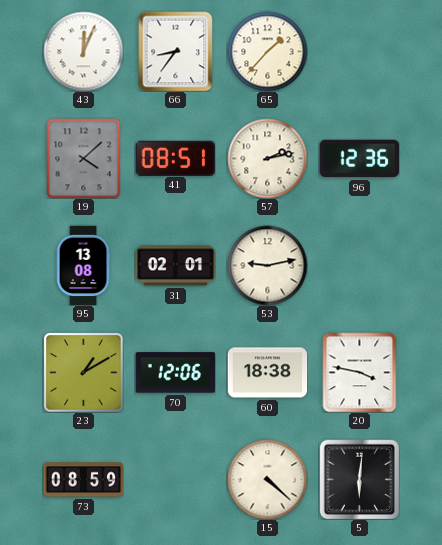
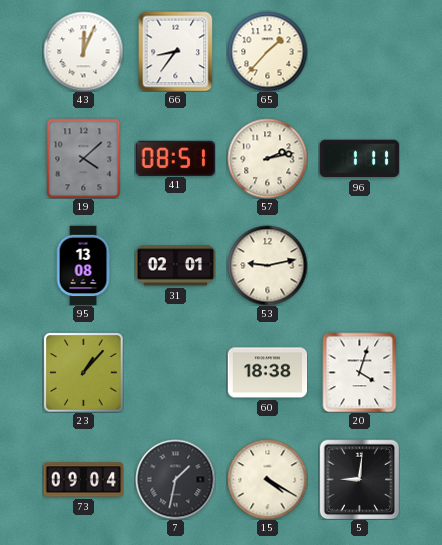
96: 12:36 -> 1:11
23: 1:10 -> 1:07
70: 12:06 -> none
20: 3:47 -> 4:03
73: 08:59 -> 09:04
7: none -> 1:32
15: 4:22 -> 4:20
5: 6:01 -> 9:01
